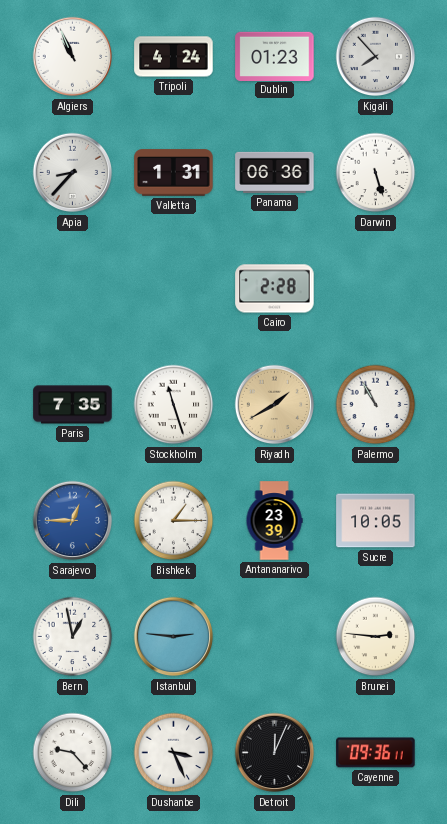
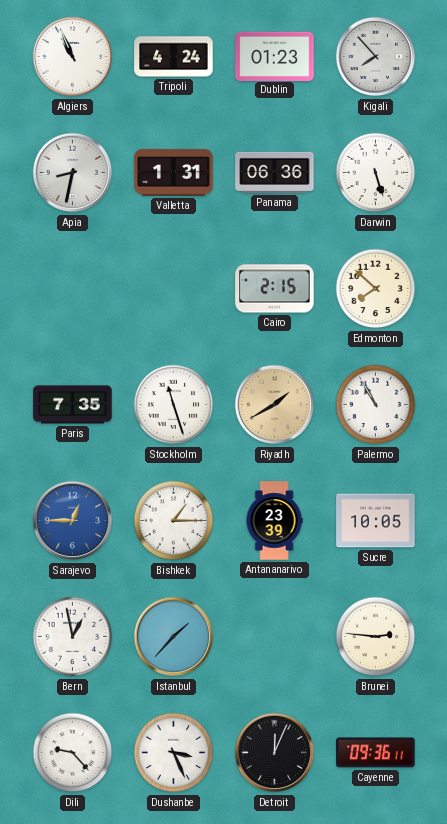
Apia: 8:37 -> 8:32
Cairo: 2:28 -> 2:15
Edmonton: none -> 7:52
Istanbul: 2:46 -> 1:37
